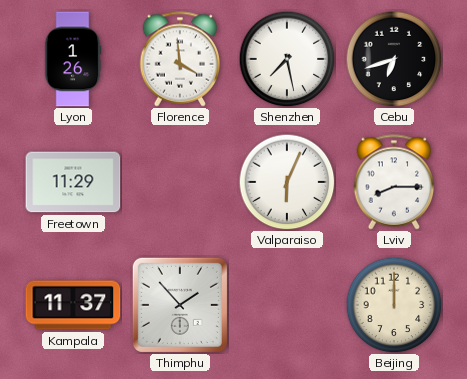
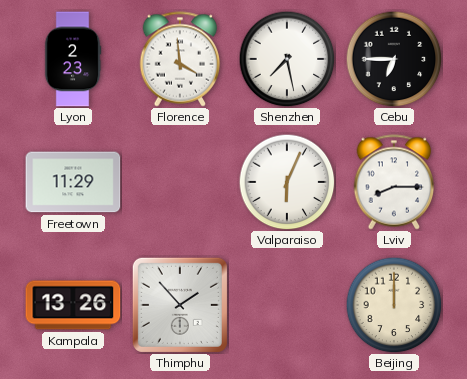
Lyon: 1:26 -> 2:23
Cebu: 6:42 -> 6:45
Kampala: 11:37 -> 13:26
